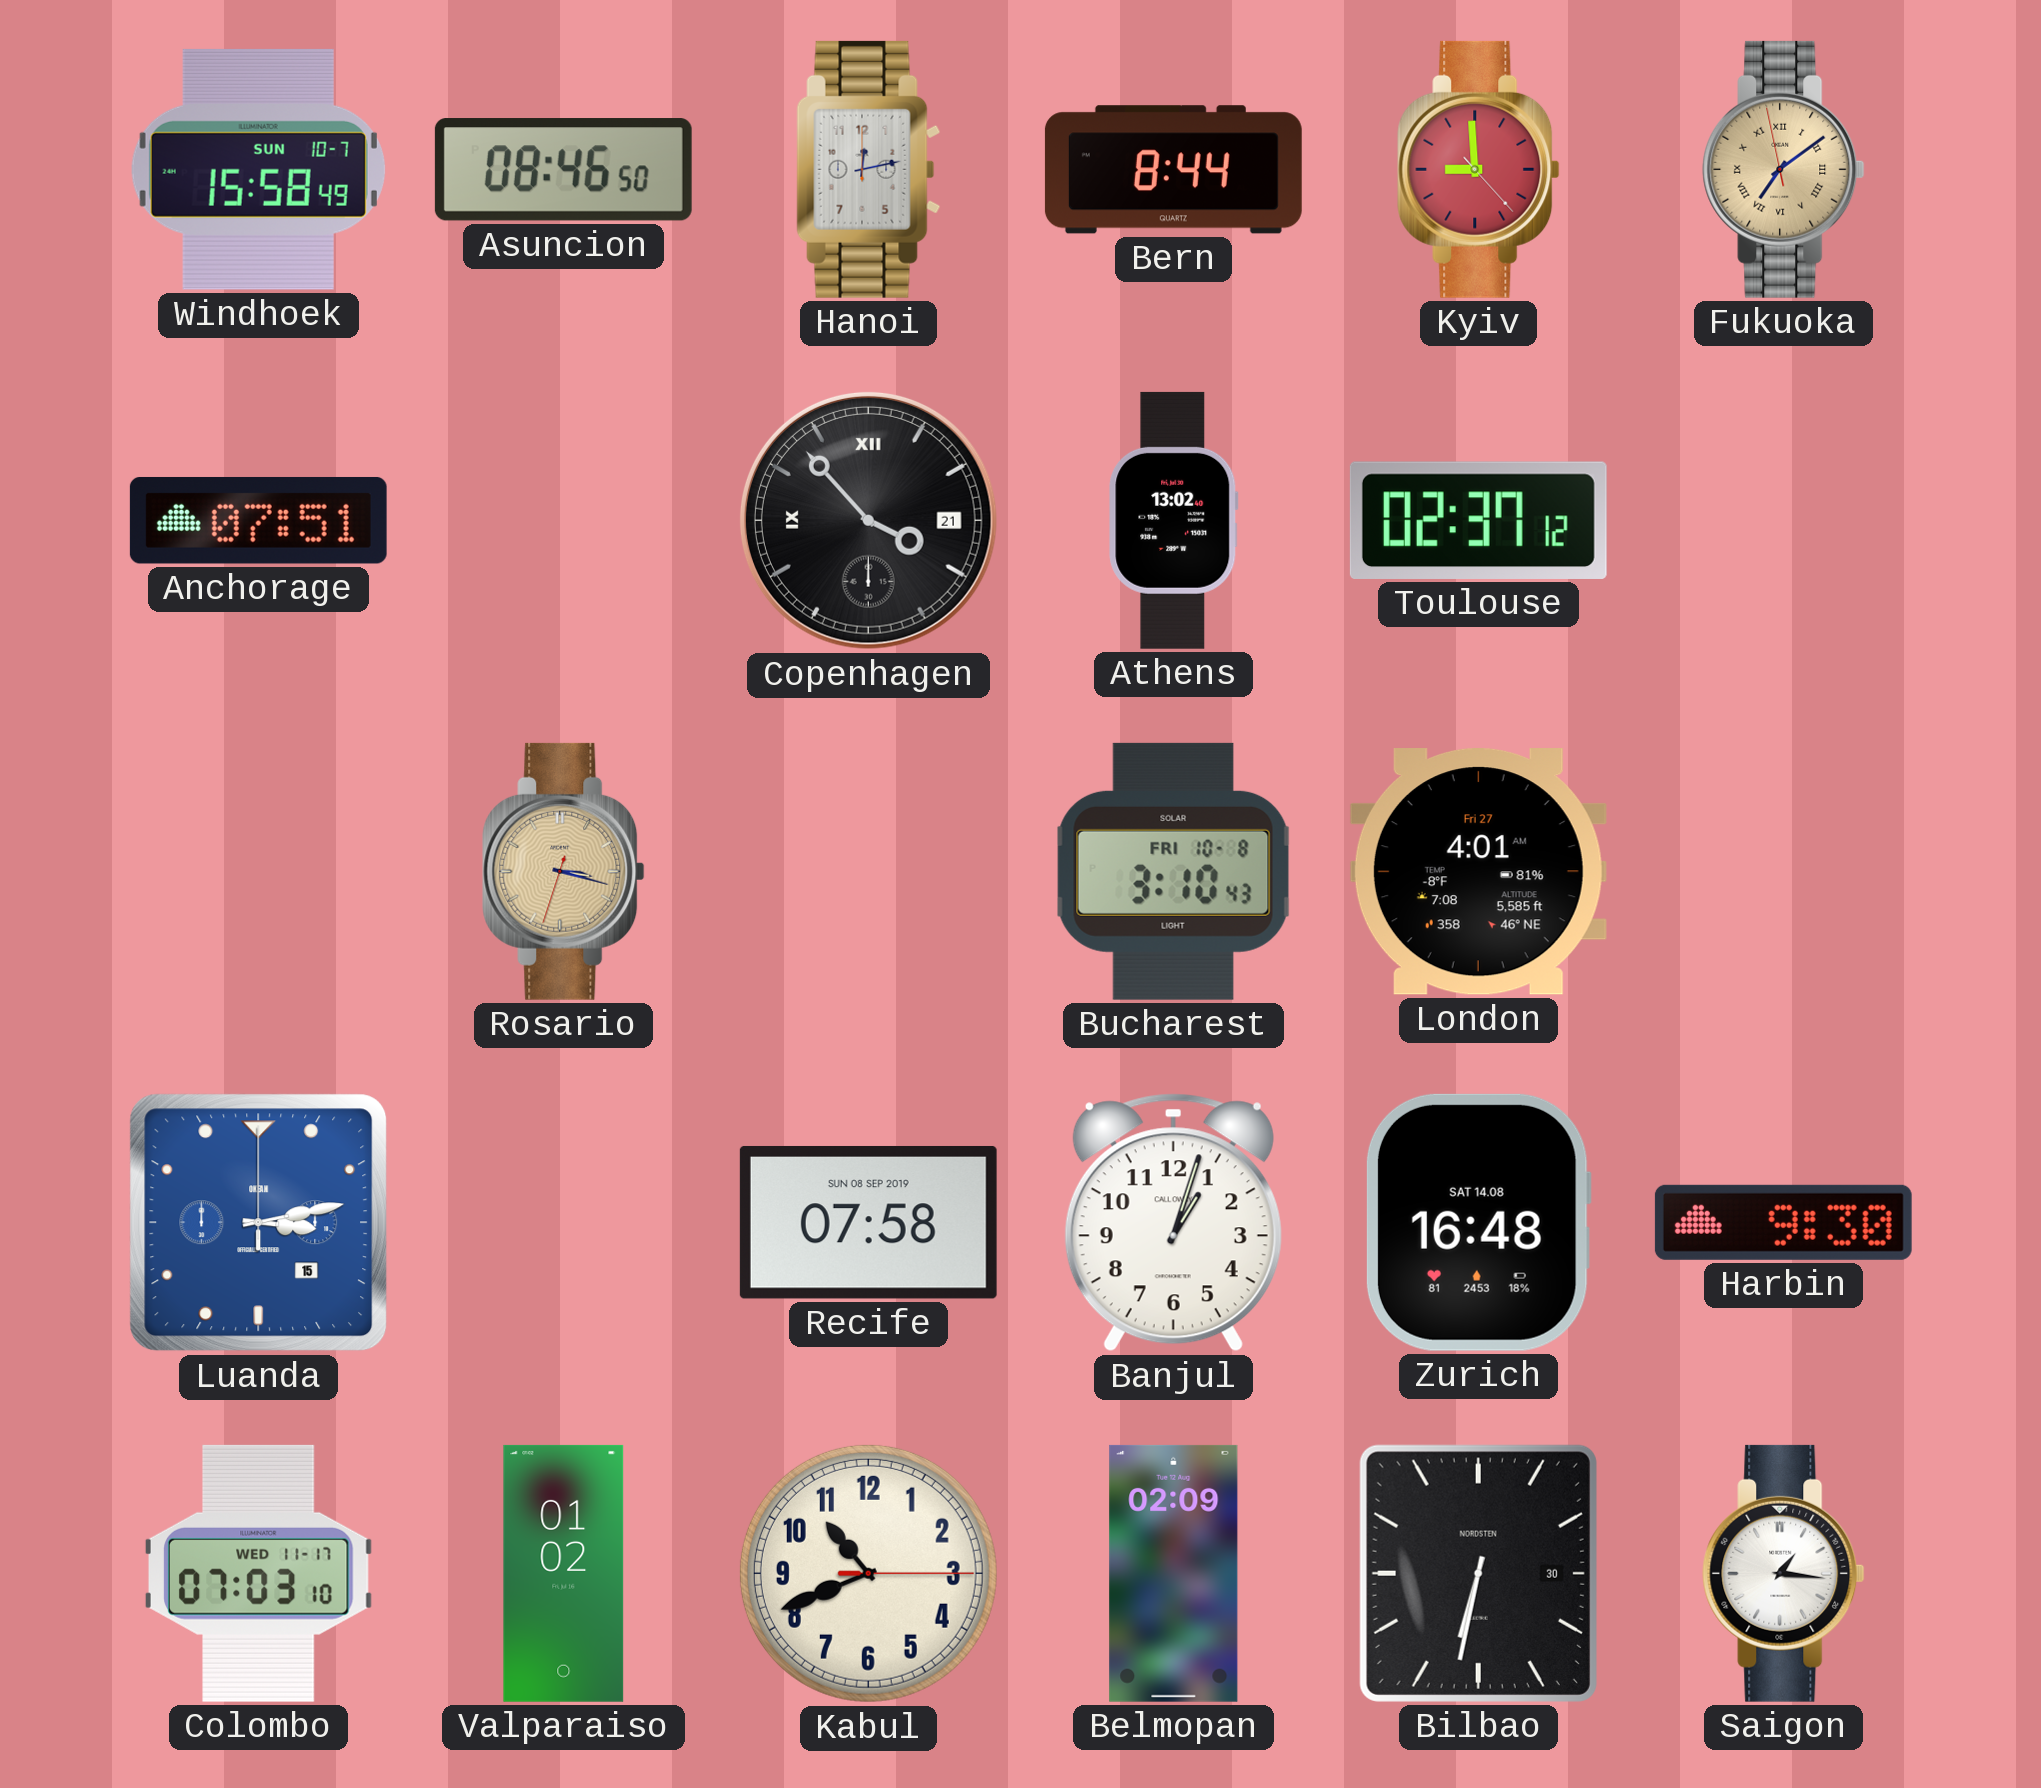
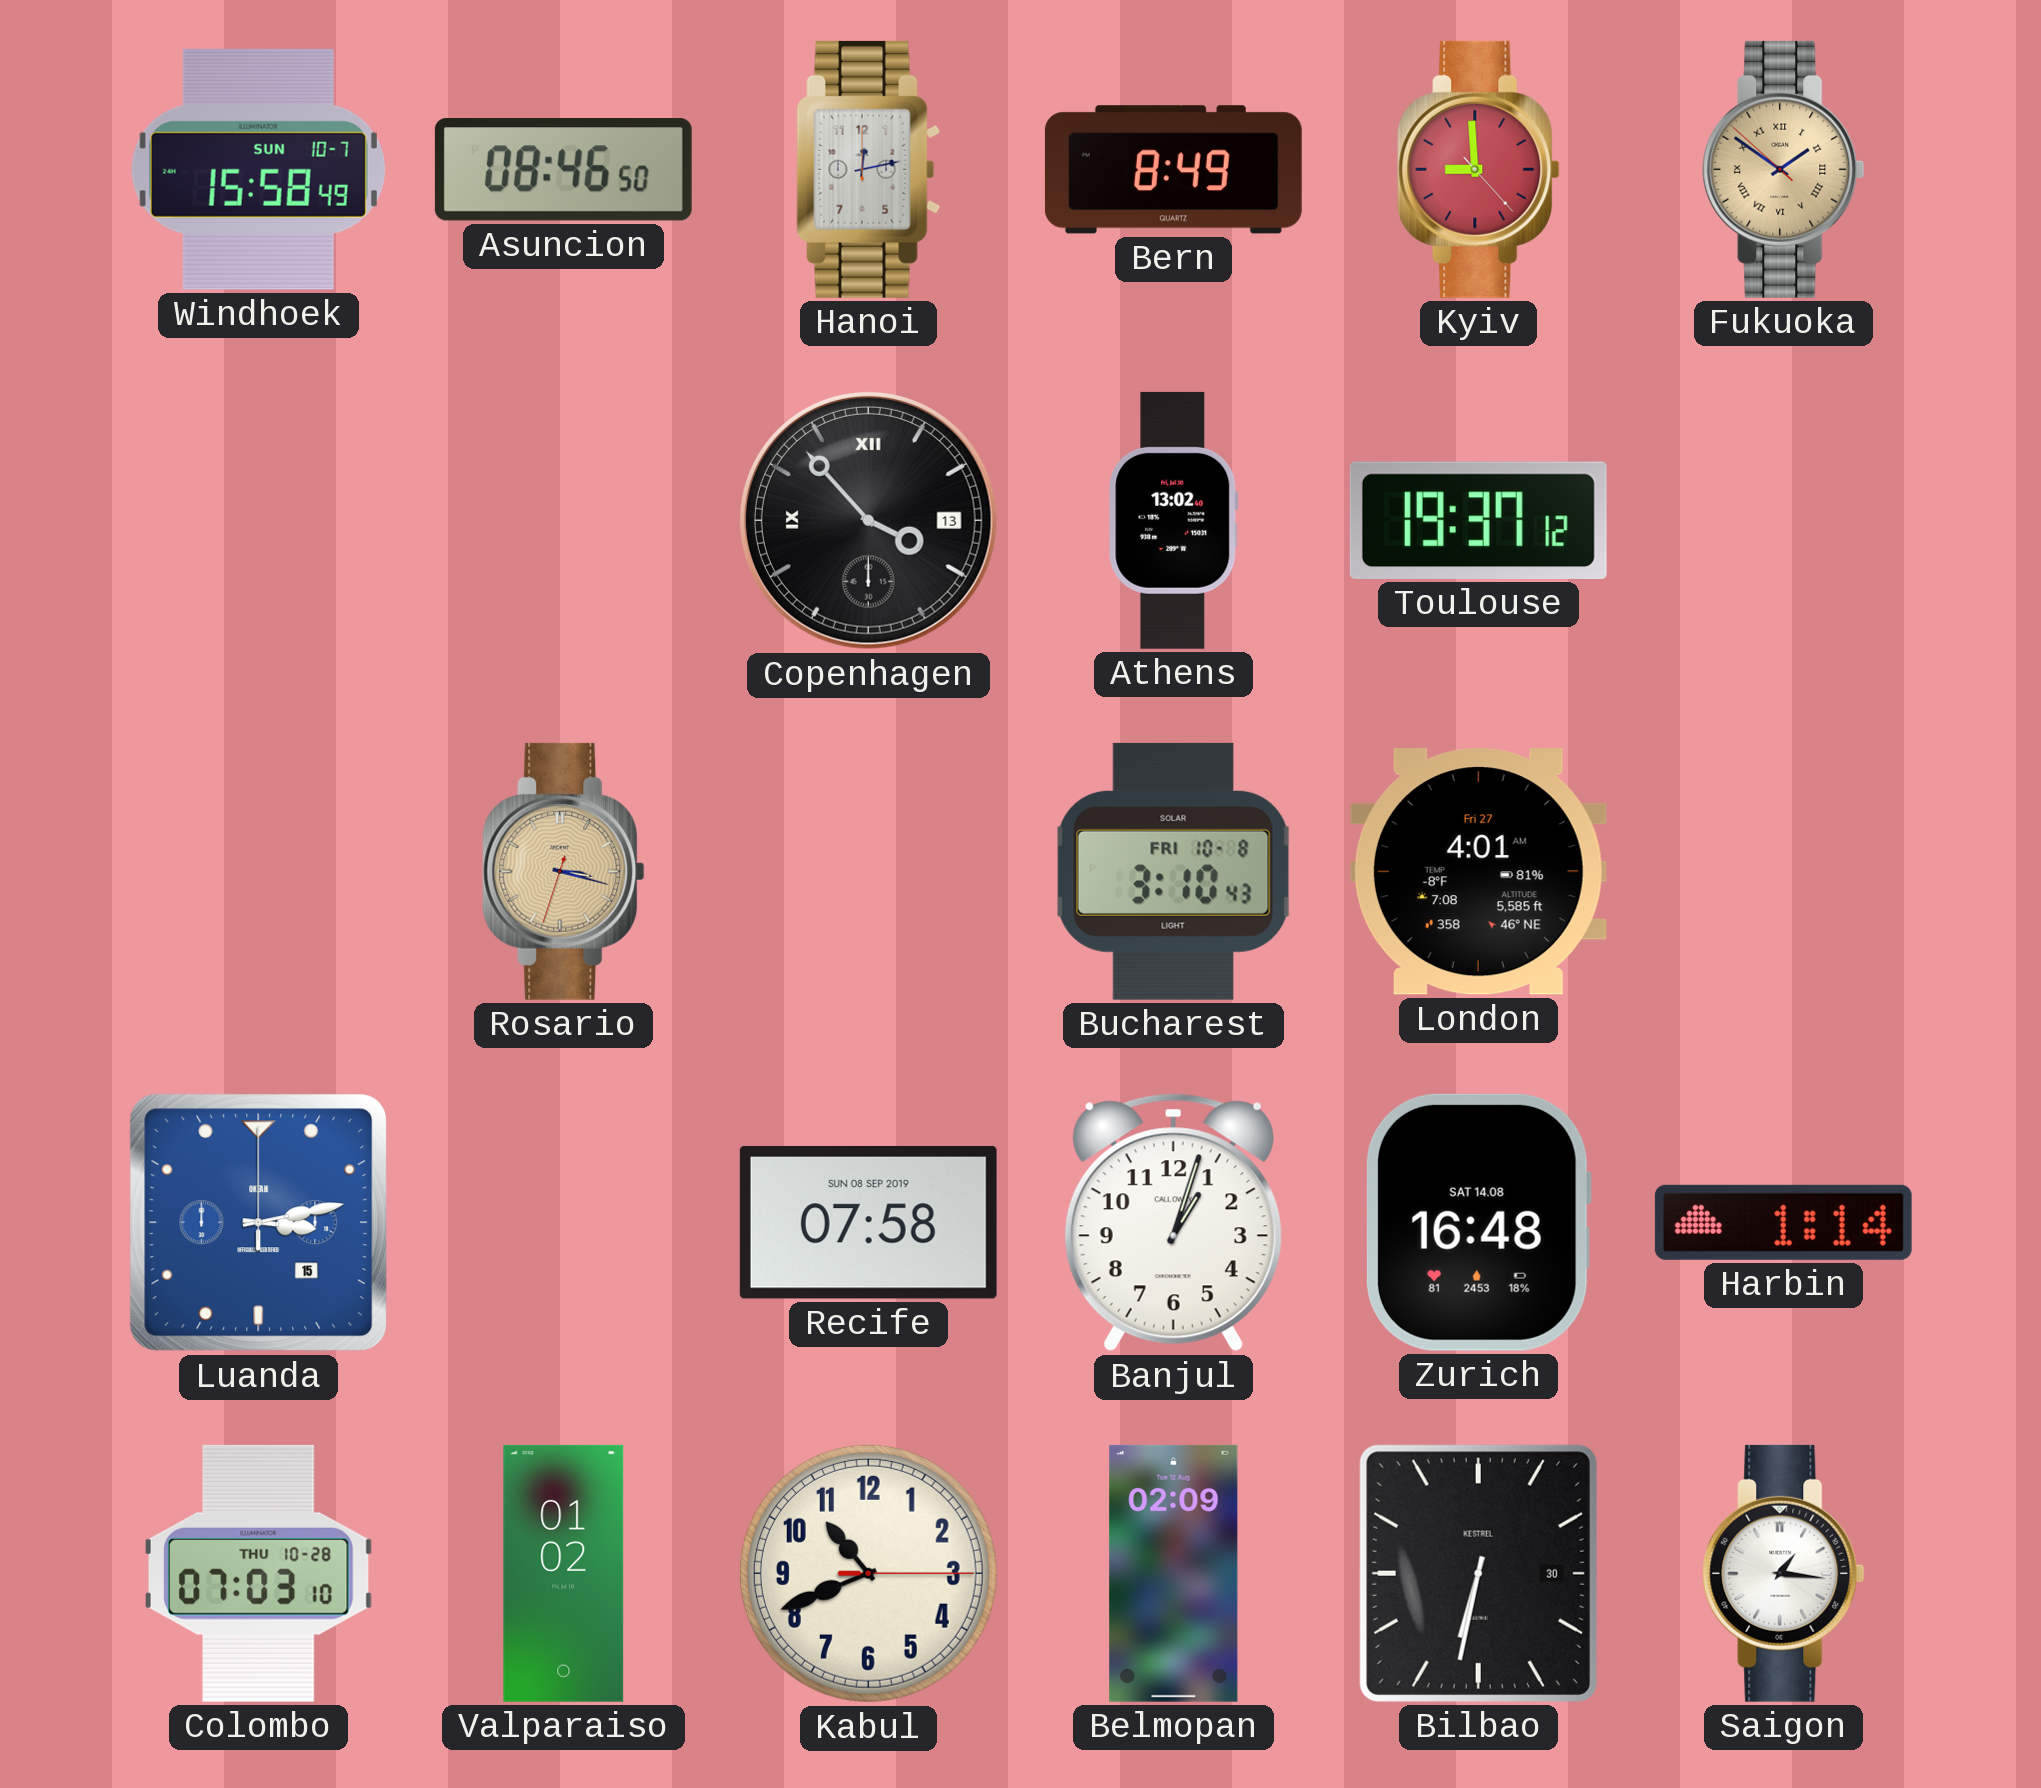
Bern: 8:44 -> 8:49
Fukuoka: 7:08 -> 1:50
Anchorage: 07:51 -> none
Copenhagen date: 21 -> 13
Toulouse: 02:37 -> 19:37
Harbin: 9:30 -> 1:14
Colombo date: WED 11-17 -> THU 10-28
Bilbao brand: NORDSTEN -> KESTREL
